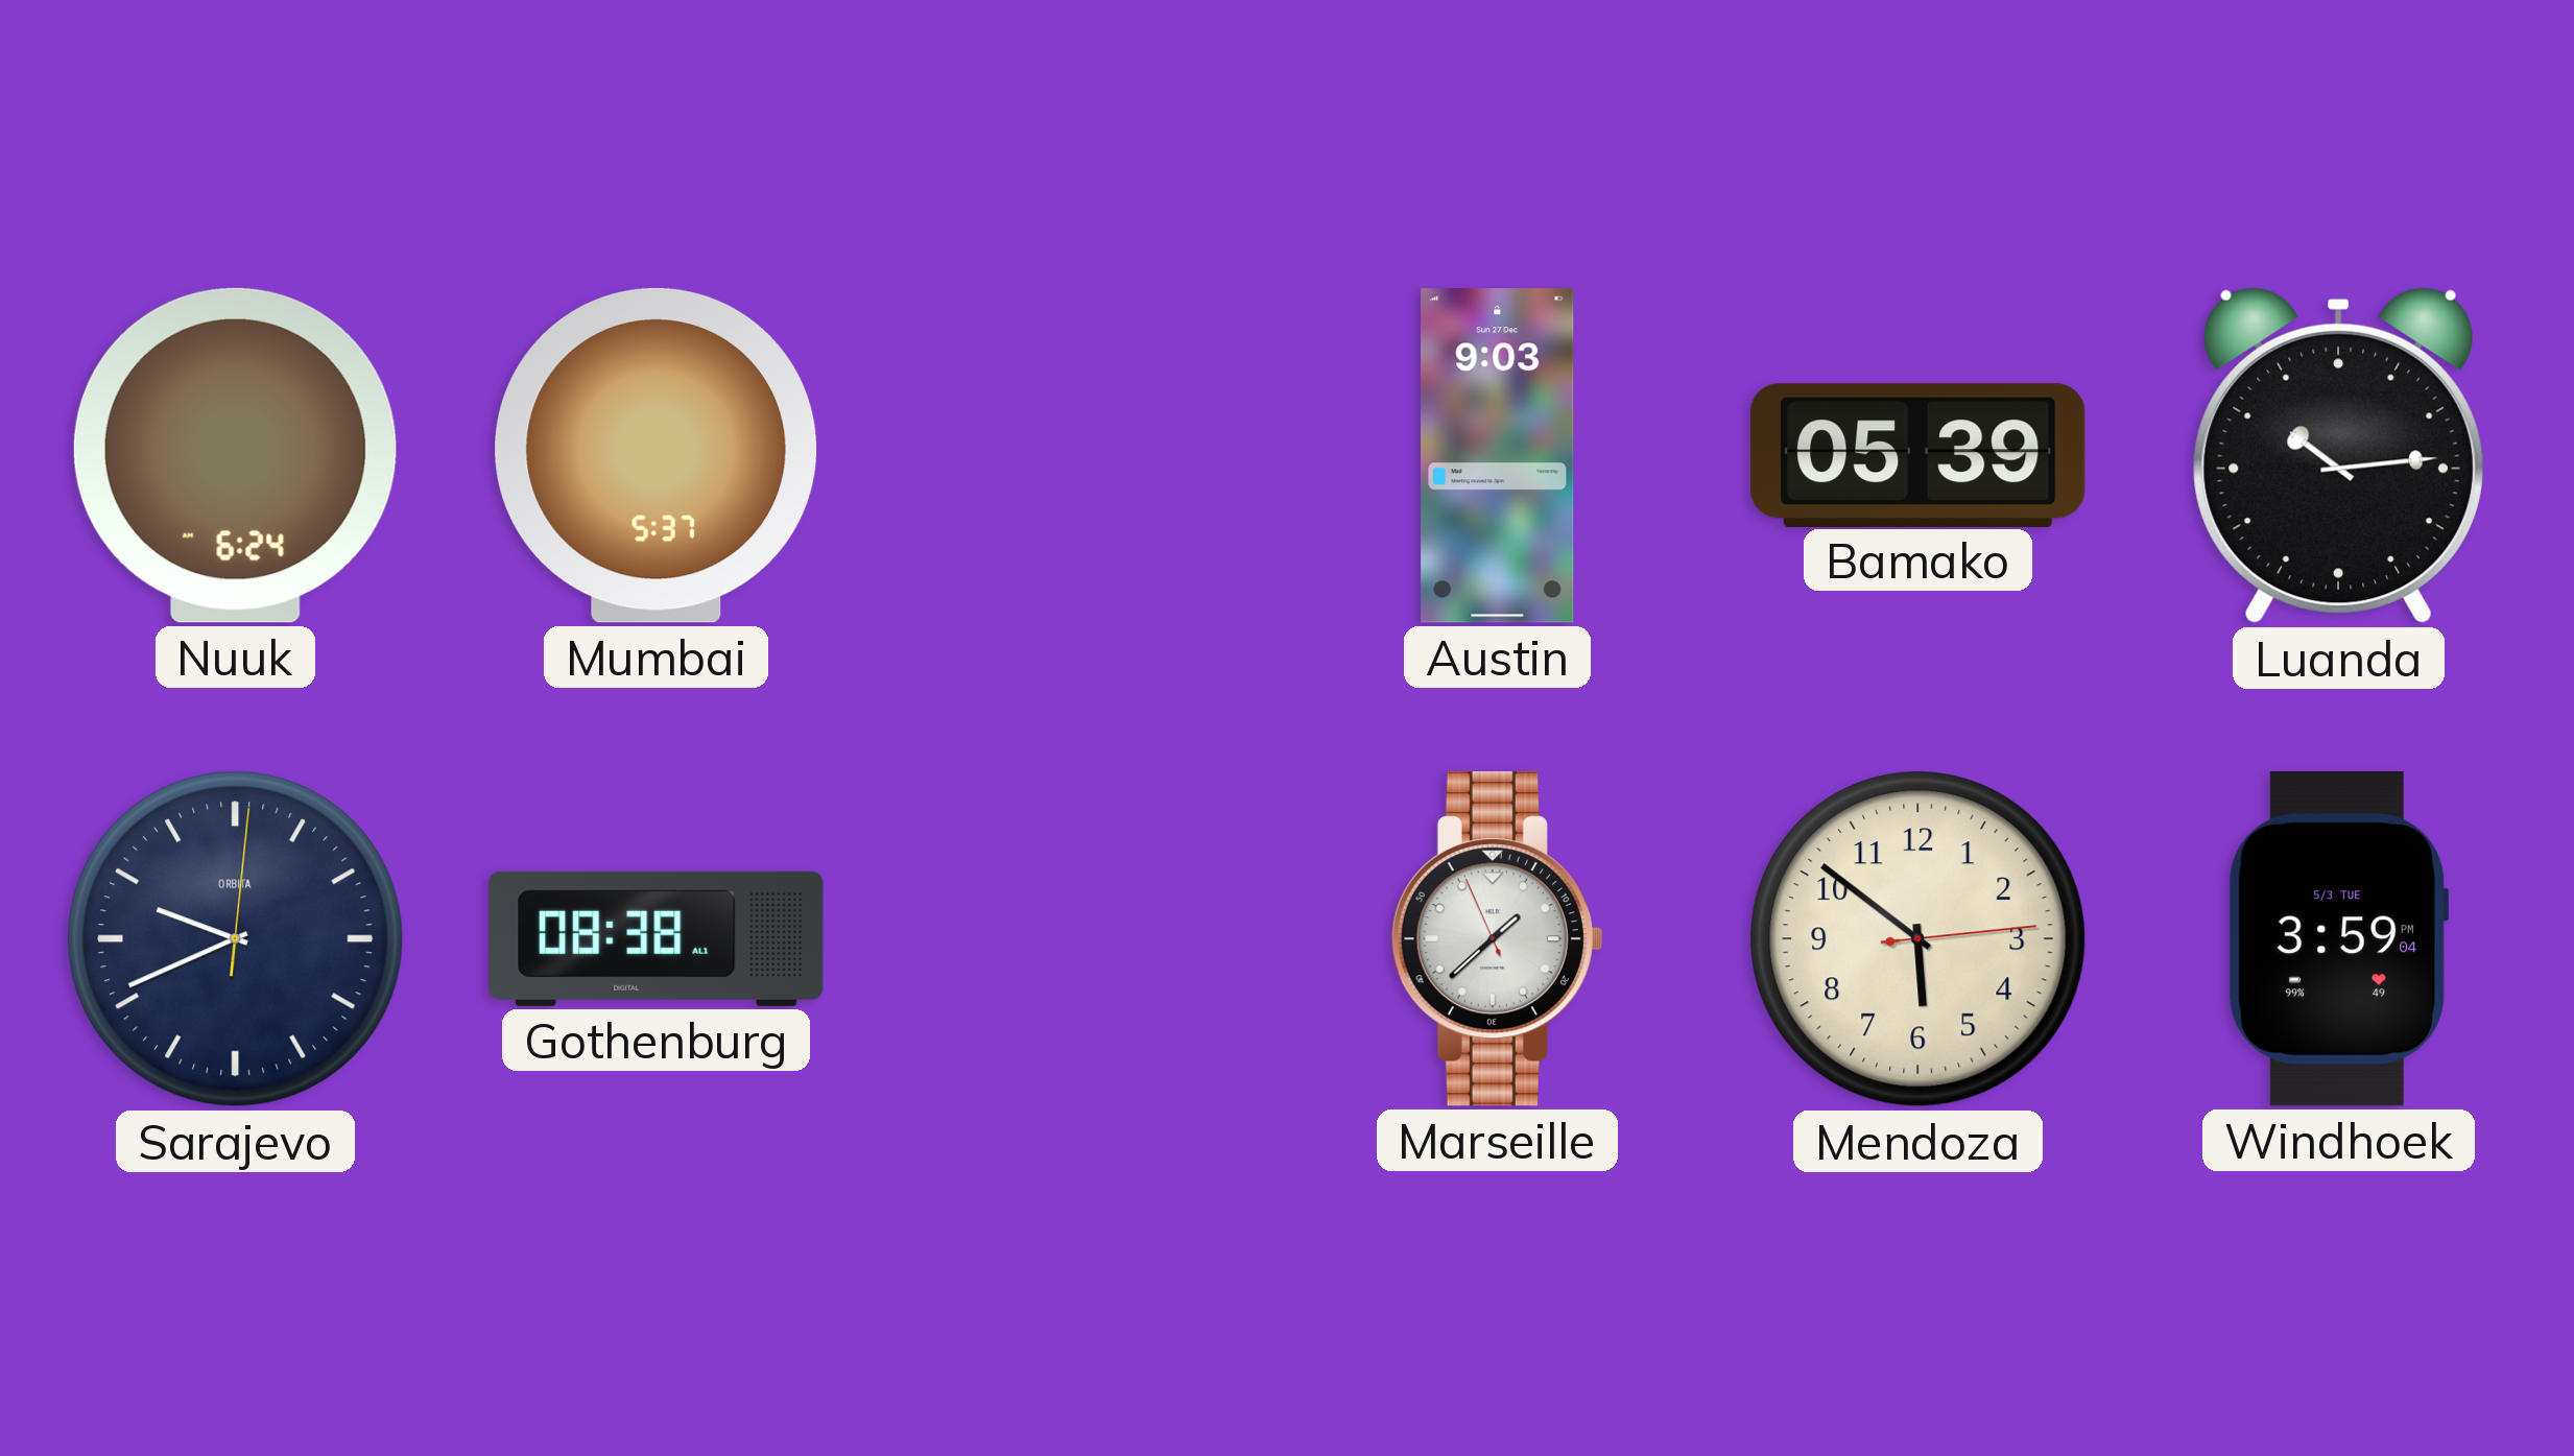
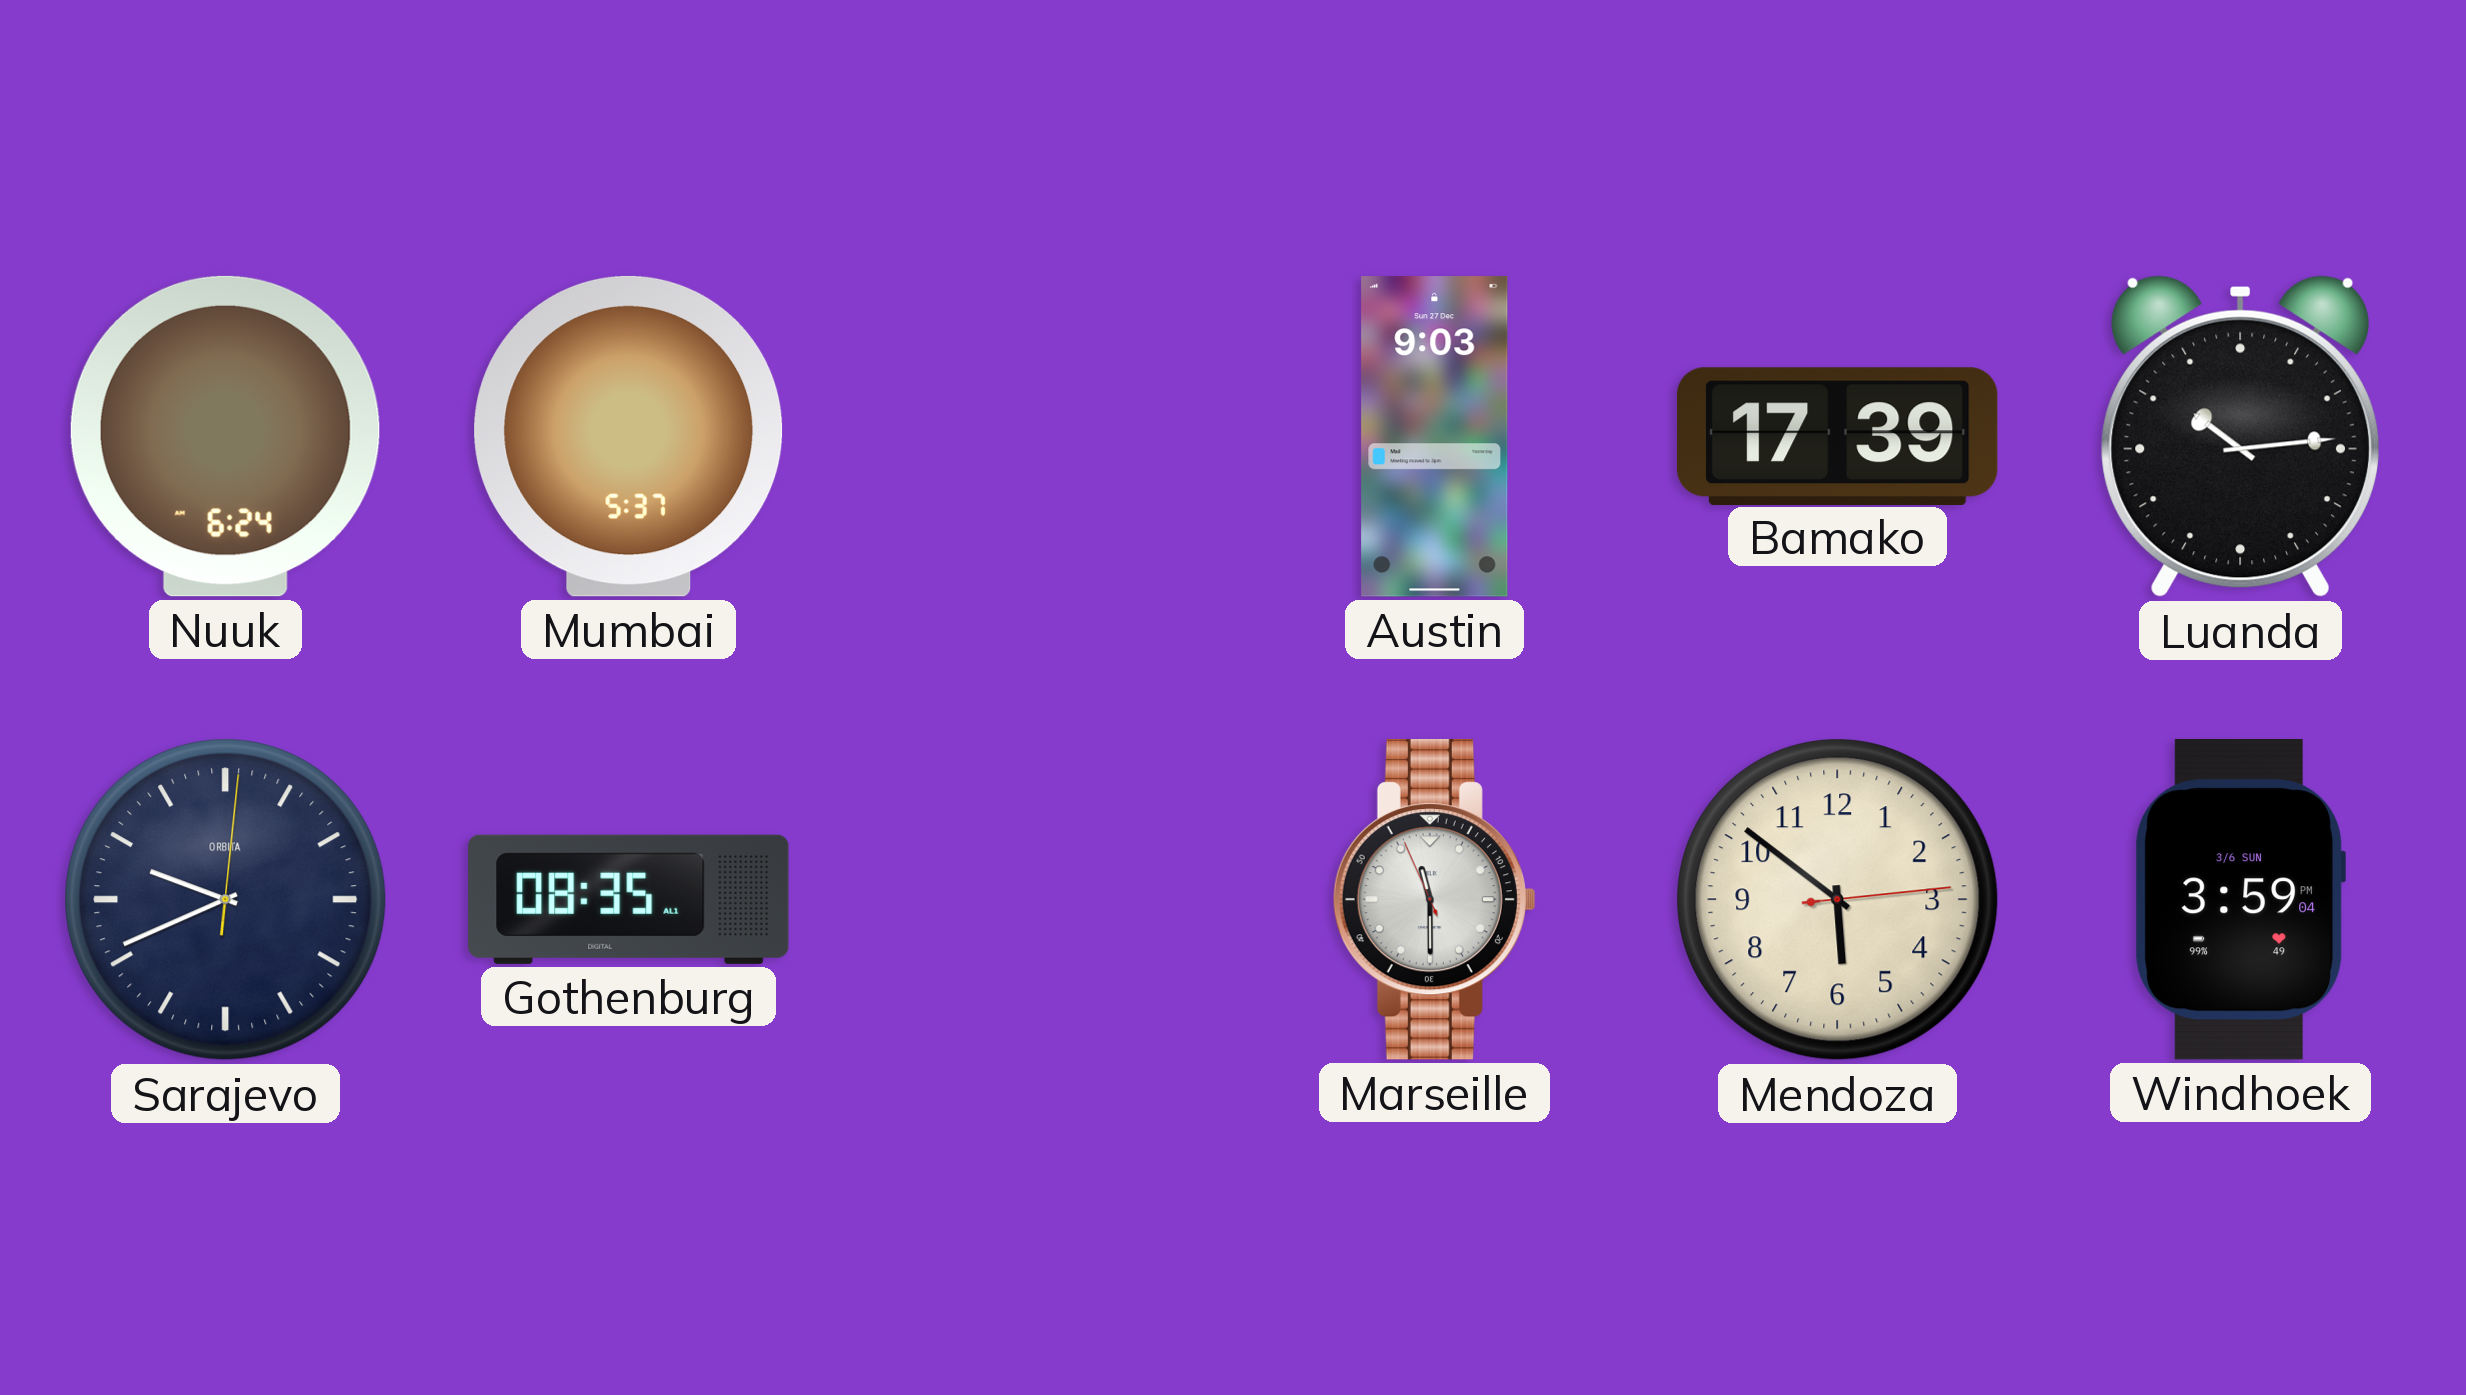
Bamako: 05:39 -> 17:39
Gothenburg: 08:38 -> 08:35
Marseille: 1:37 -> 11:29
Windhoek date: 5/3 TUE -> 3/6 SUN
